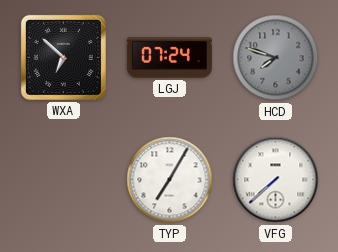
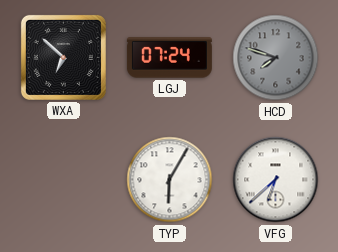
TYP: 7:05 -> 6:05
VFG: 7:38 -> 6:38
